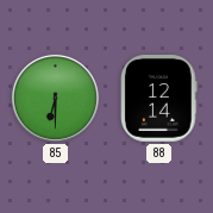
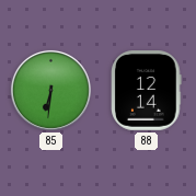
85: 6:30 -> 6:31
